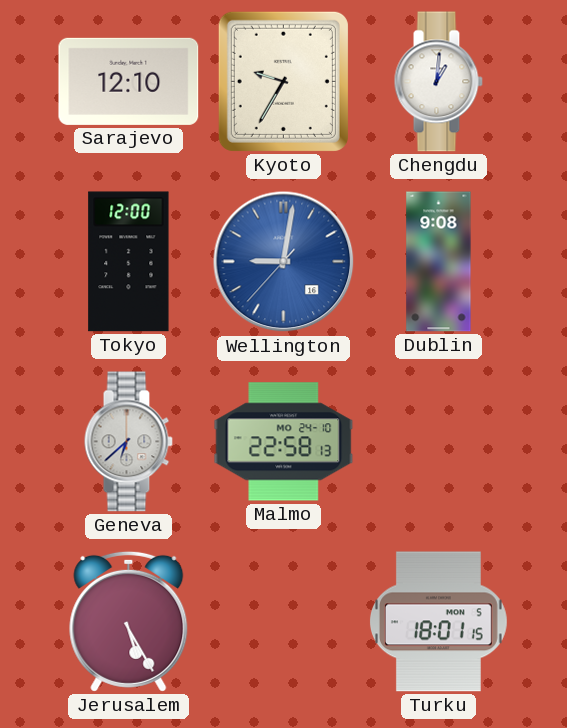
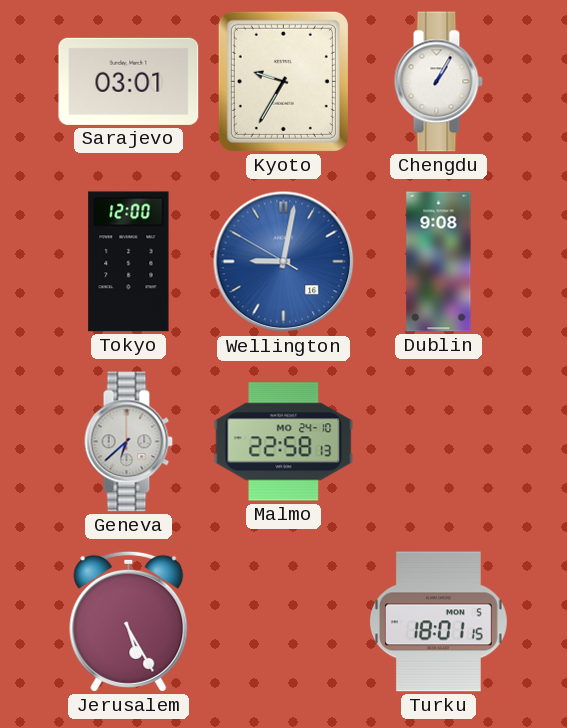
Sarajevo: 12:10 -> 03:01
Chengdu: 1:01 -> 1:05
Wellington: 9:01:37 -> 9:01:50
